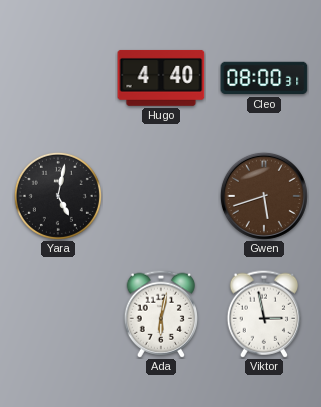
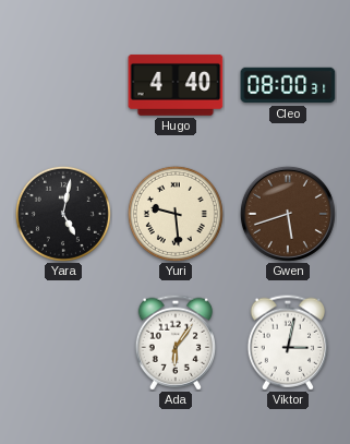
Yuri: none -> 9:29
Ada: 6:02 -> 6:06
Viktor: 2:58 -> 3:02
